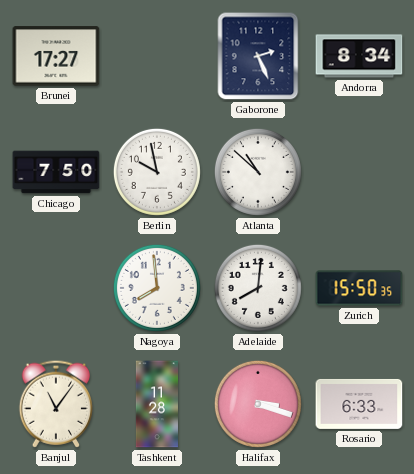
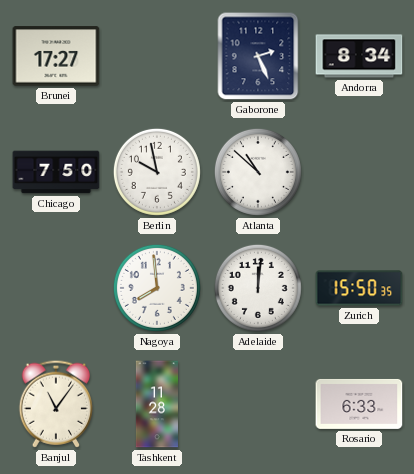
Adelaide: 8:01 -> 12:01
Halifax: 3:18 -> none
